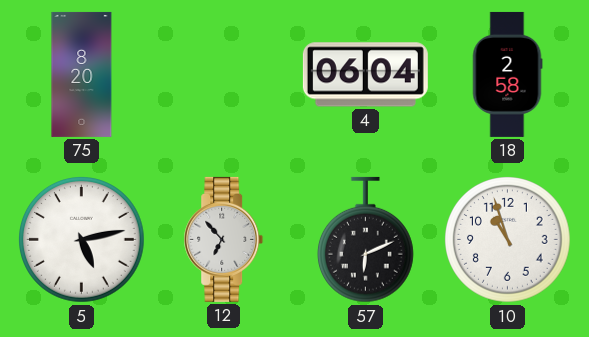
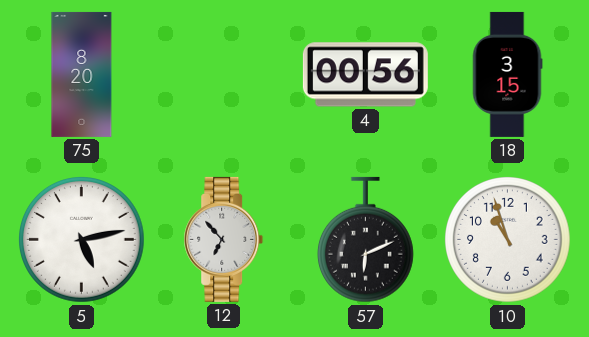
4: 06:04 -> 00:56
18: 2:58 -> 3:15
